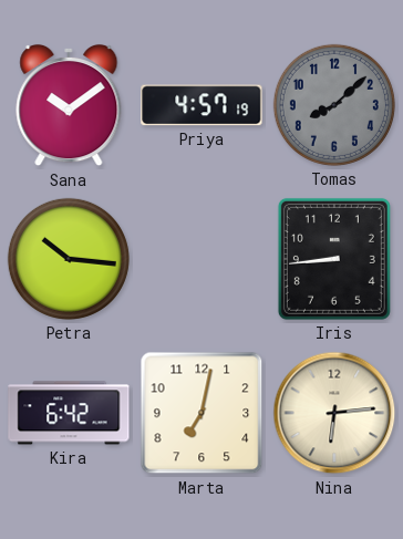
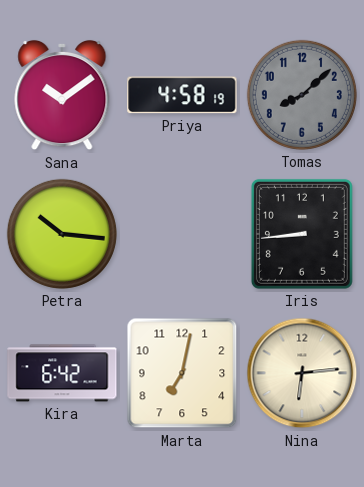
Priya: 4:57 -> 4:58
